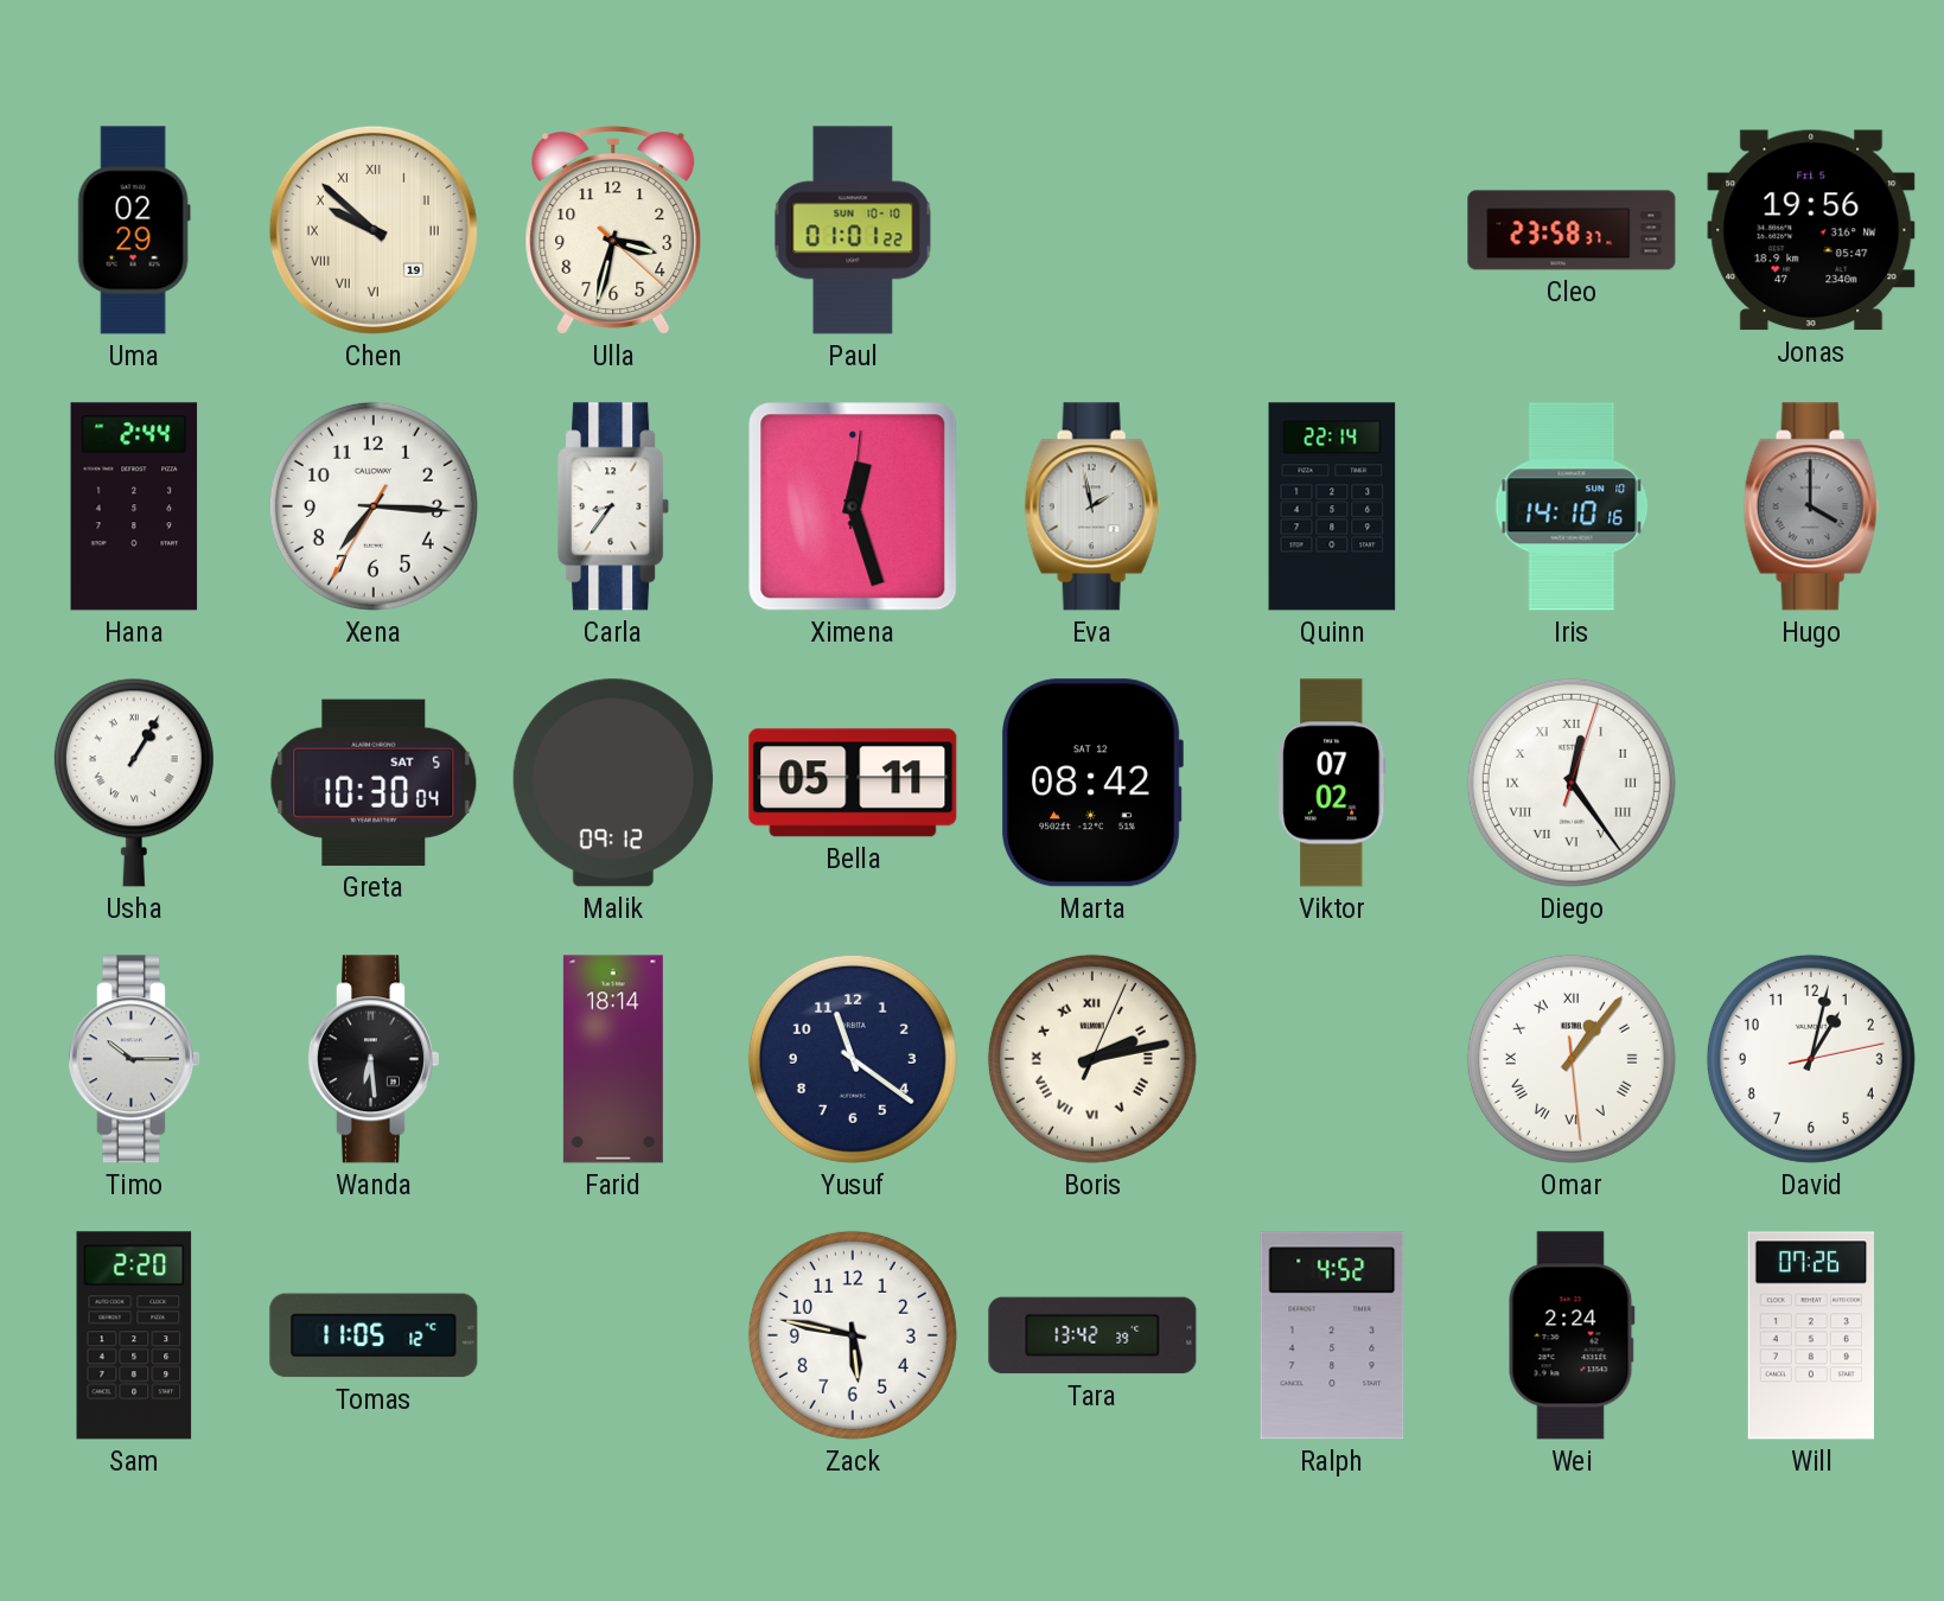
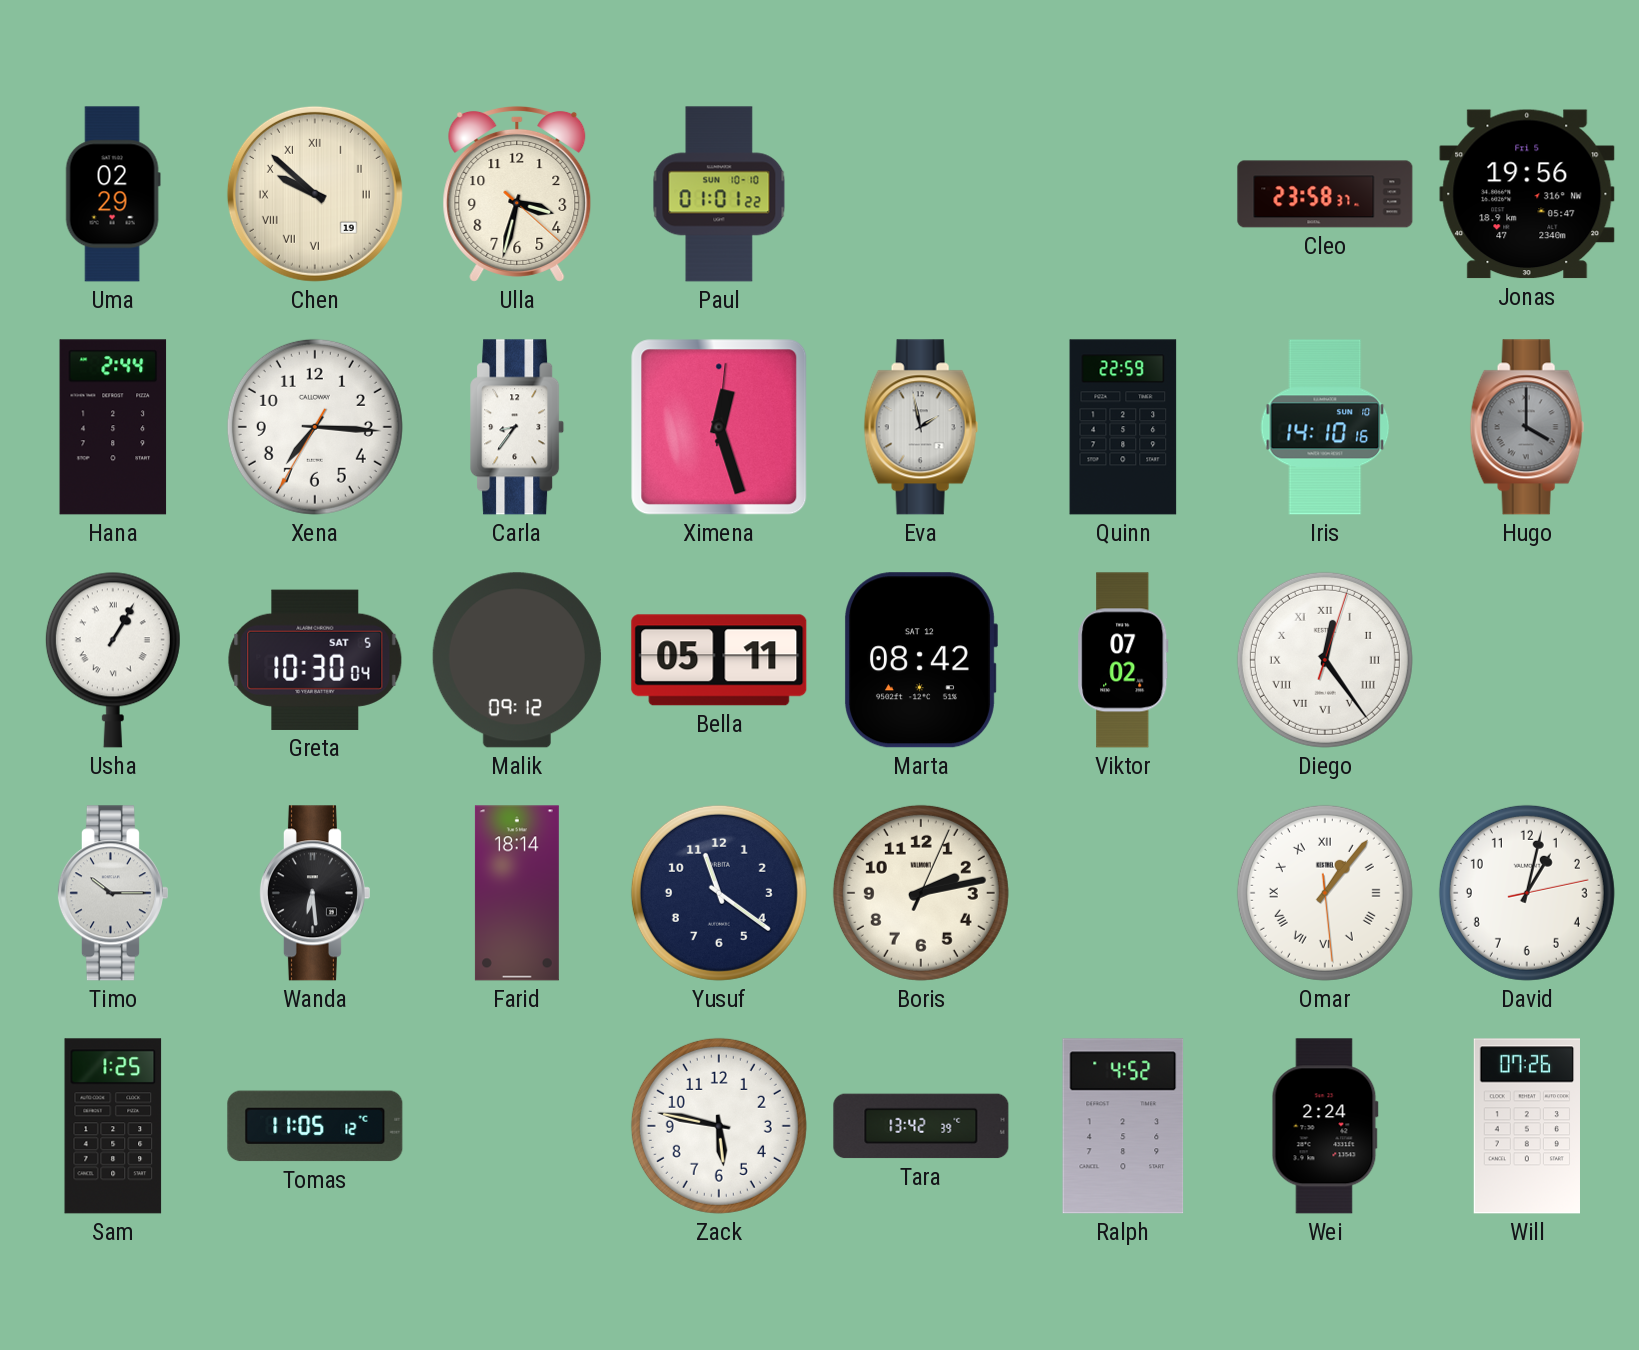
Quinn: 22:14 -> 22:59
Boris numerals: Roman -> Arabic
Sam: 2:20 -> 1:25
